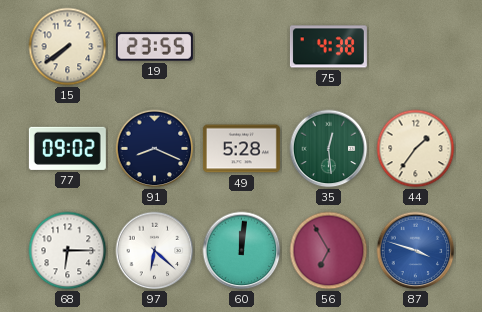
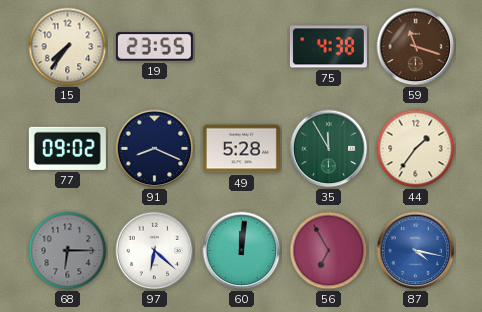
15: 7:39 -> 7:36
59: none -> 11:18
35: 12:29 -> 11:55
68 dial: white -> grey
87: 3:48 -> 4:17
